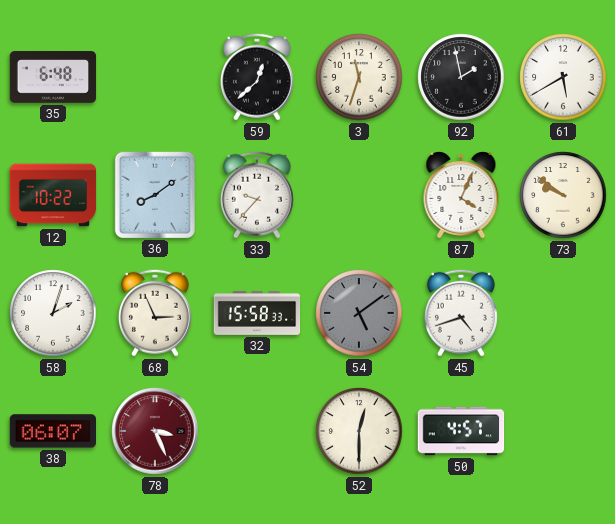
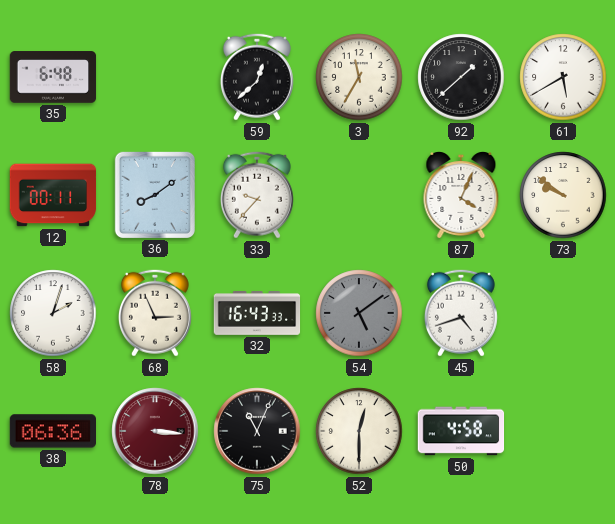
3: 11:33 -> 11:35
92: 1:58 -> 1:38
12: 10:22 -> 00:11
32: 15:58 -> 16:43
38: 06:07 -> 06:36
78: 3:26 -> 3:16
75: none -> 11:04
50: 4:57 -> 4:58
